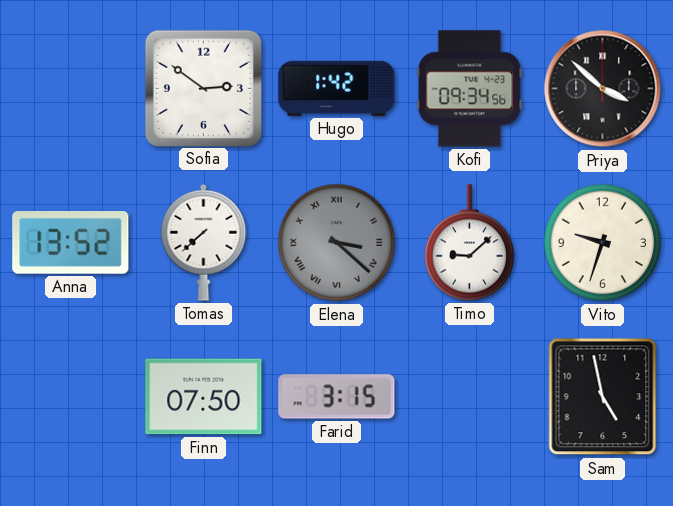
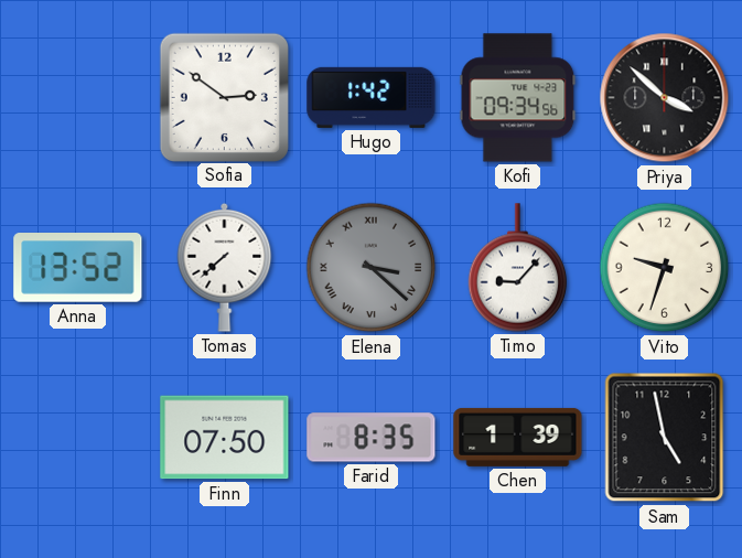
Timo: 9:08 -> 9:07
Farid: 3:15 -> 8:35
Chen: none -> 1:39
